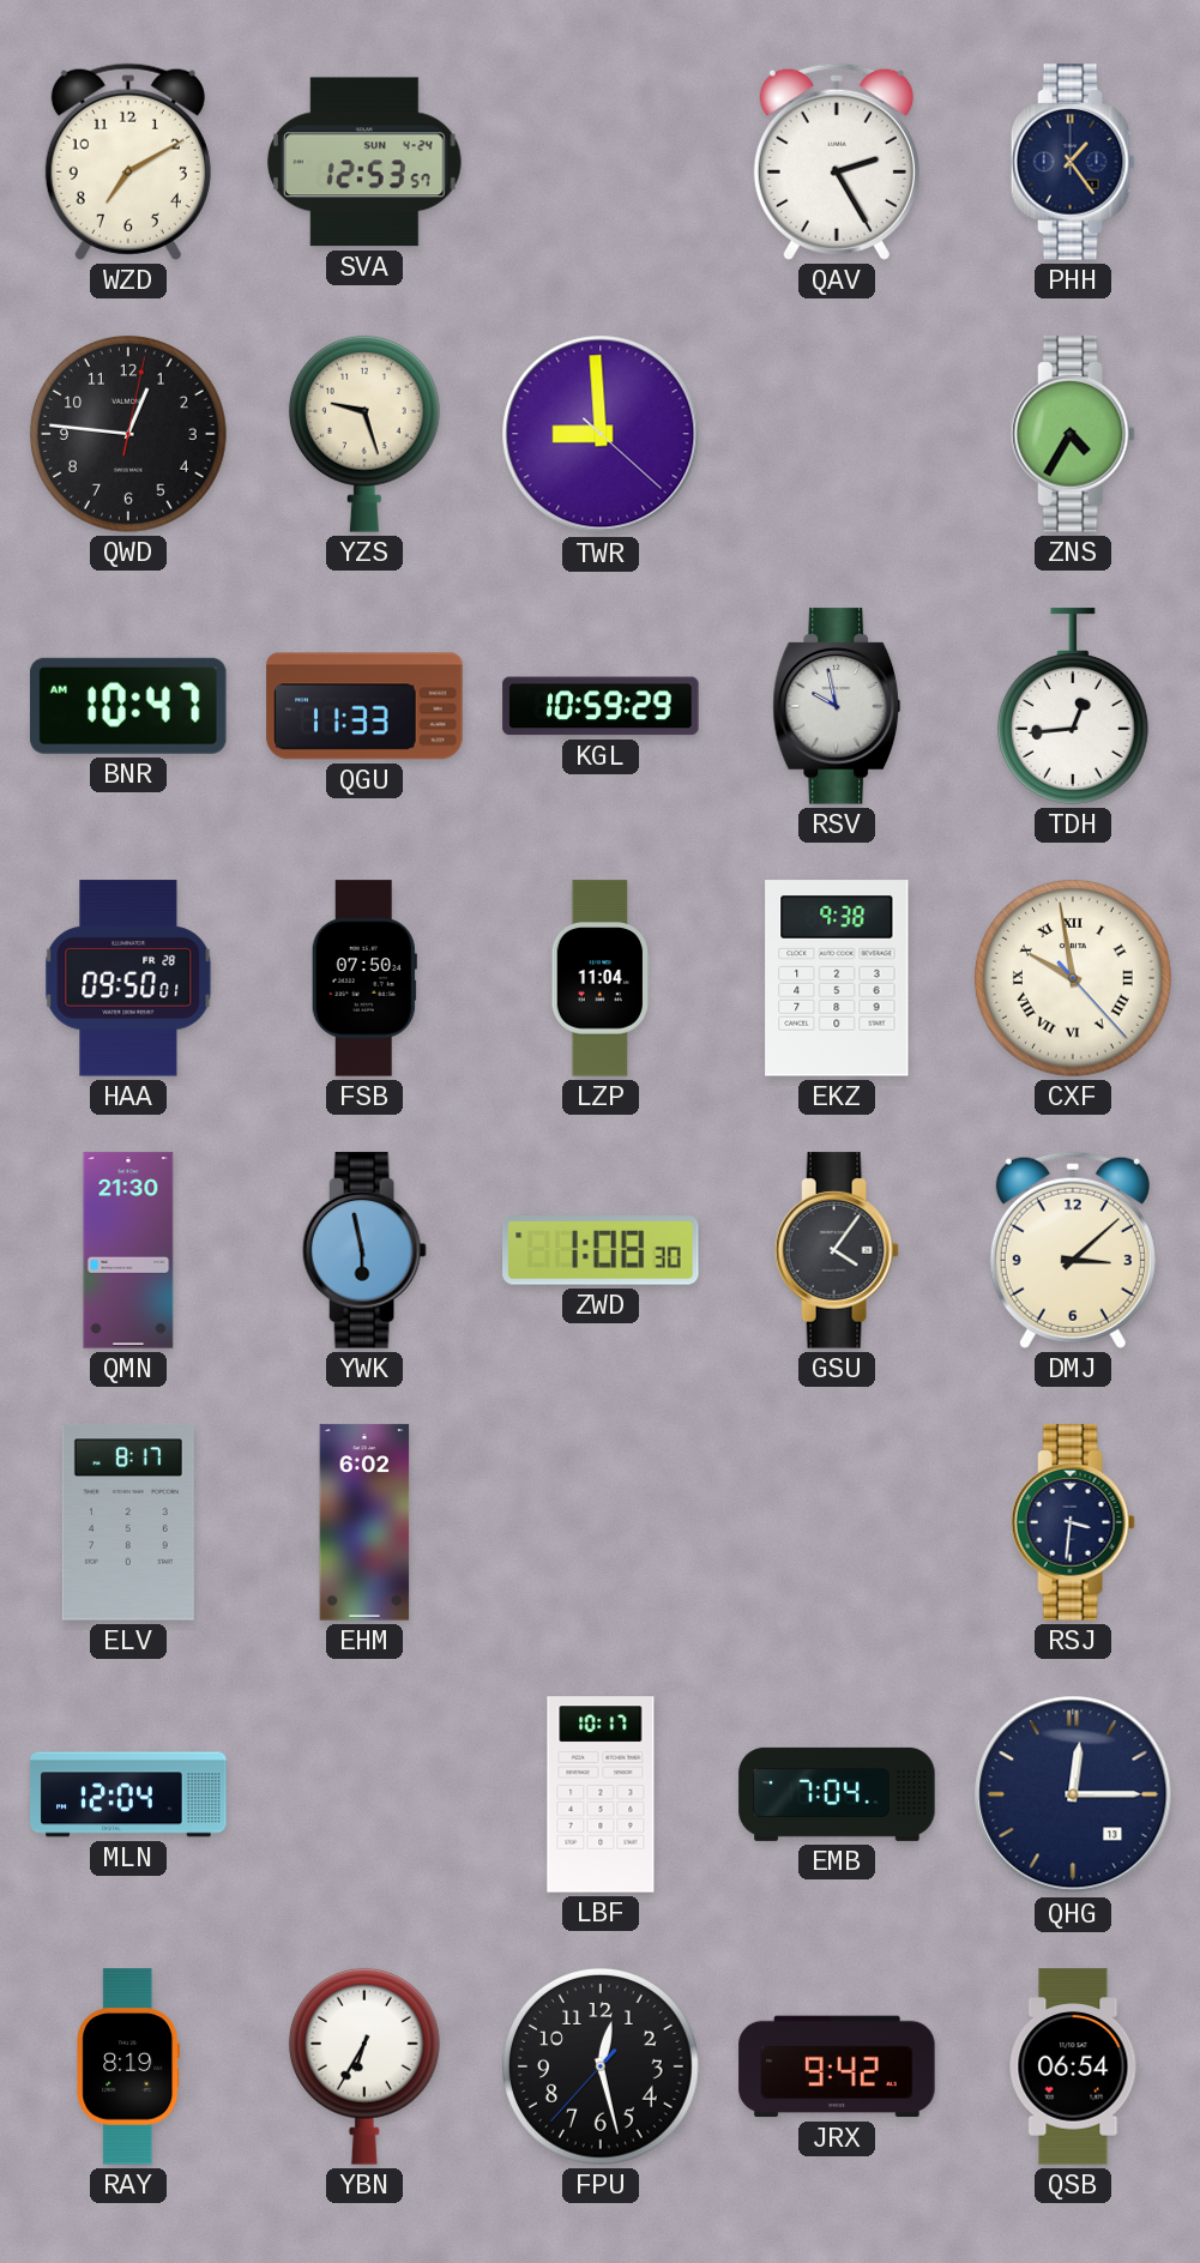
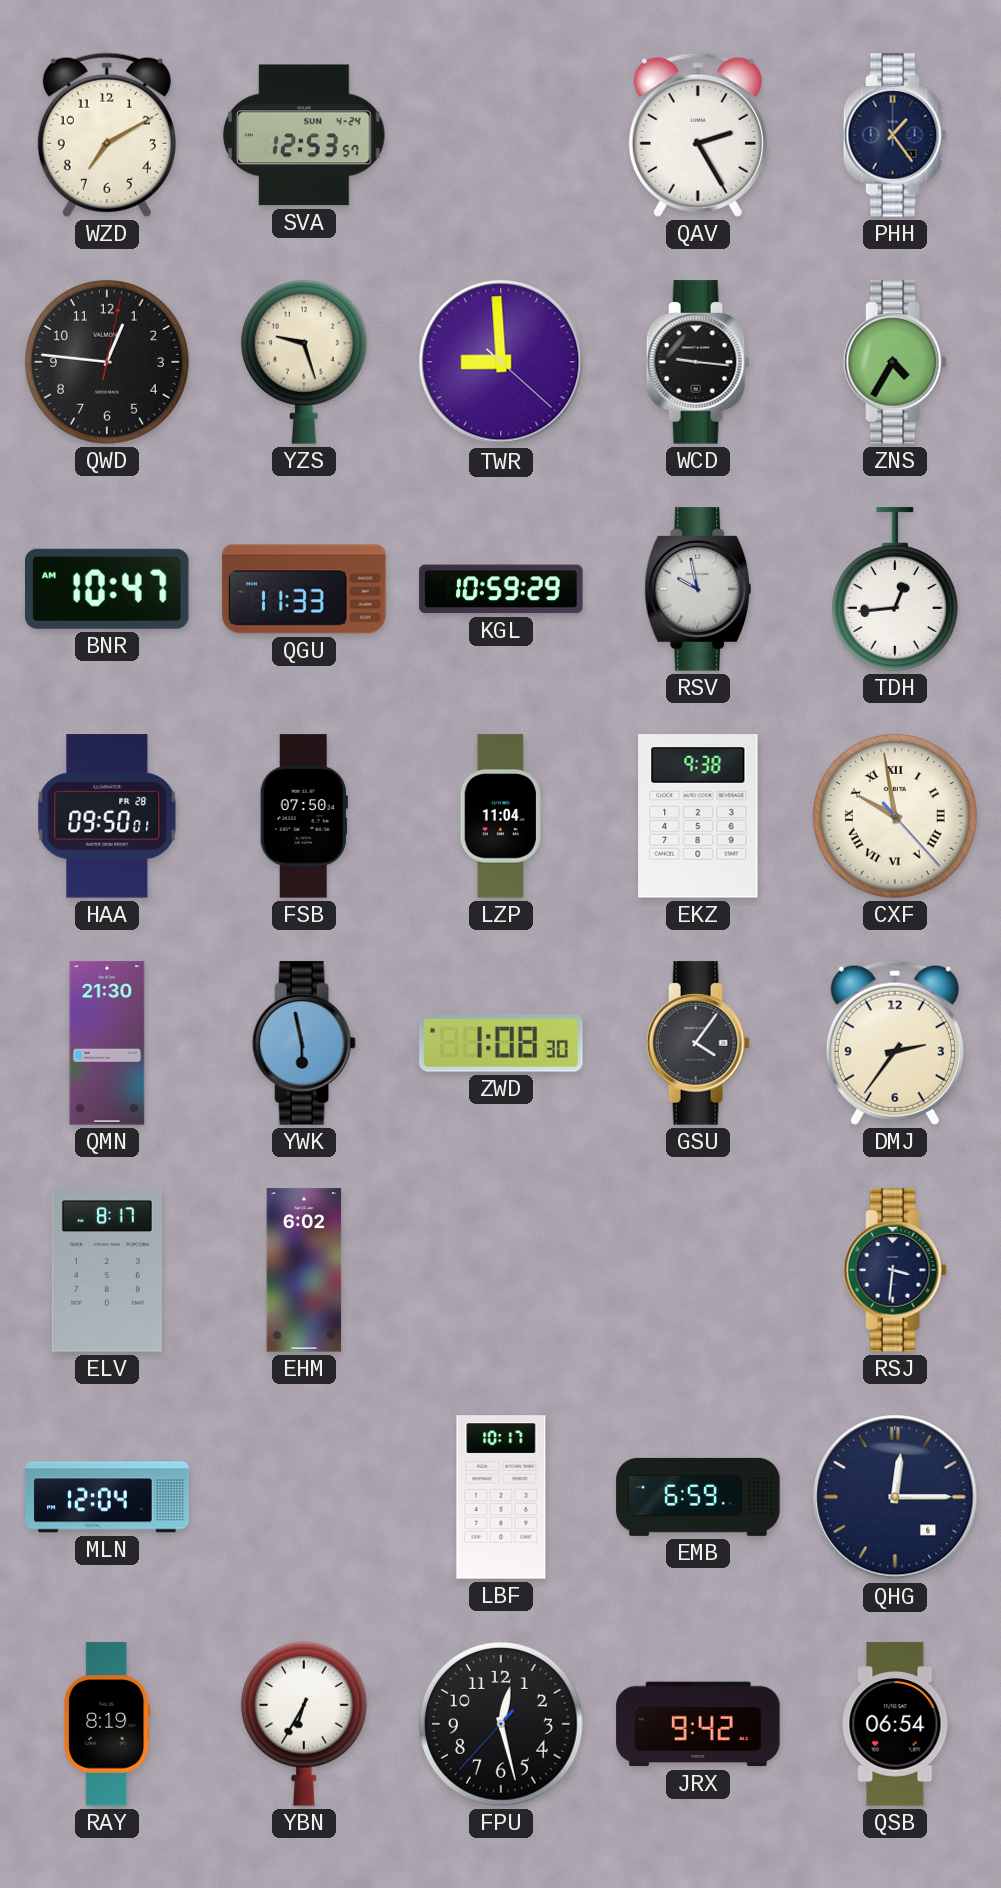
WCD: none -> 9:16
DMJ: 3:08 -> 2:36
EMB: 7:04 -> 6:59
QHG date: 13 -> 6
